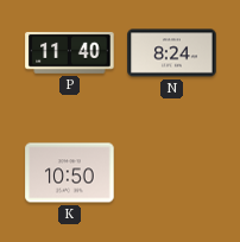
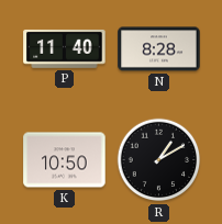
N: 8:24 -> 8:28
R: none -> 1:10
